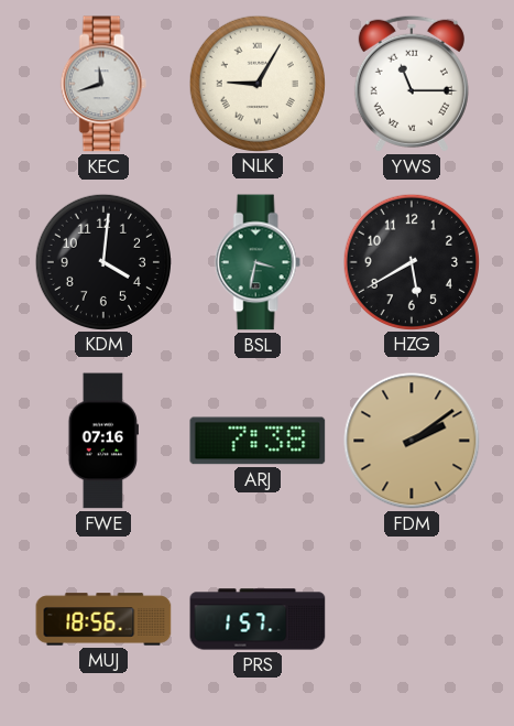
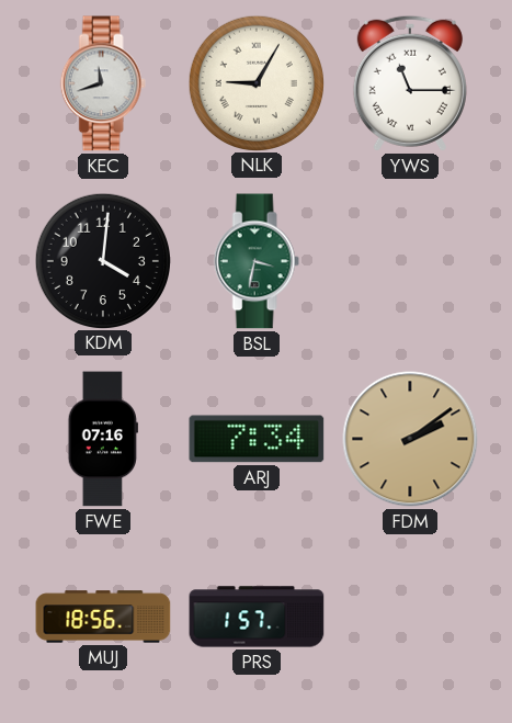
HZG: 5:40 -> none
ARJ: 7:38 -> 7:34
